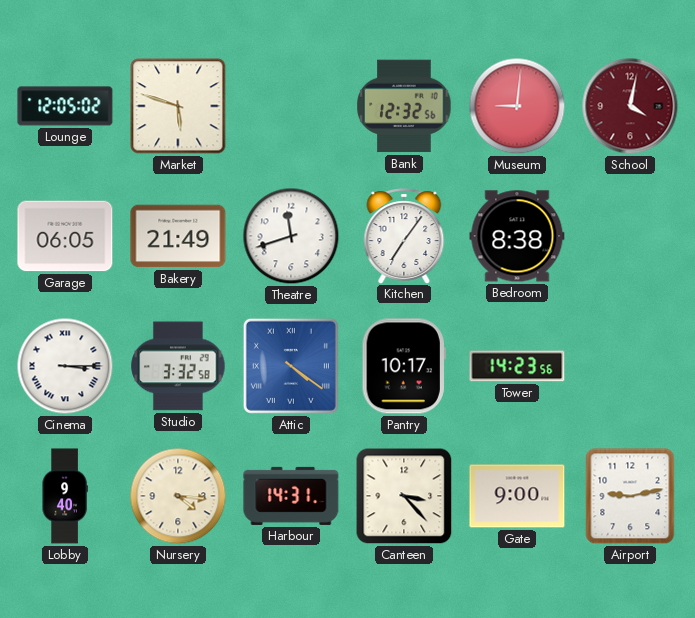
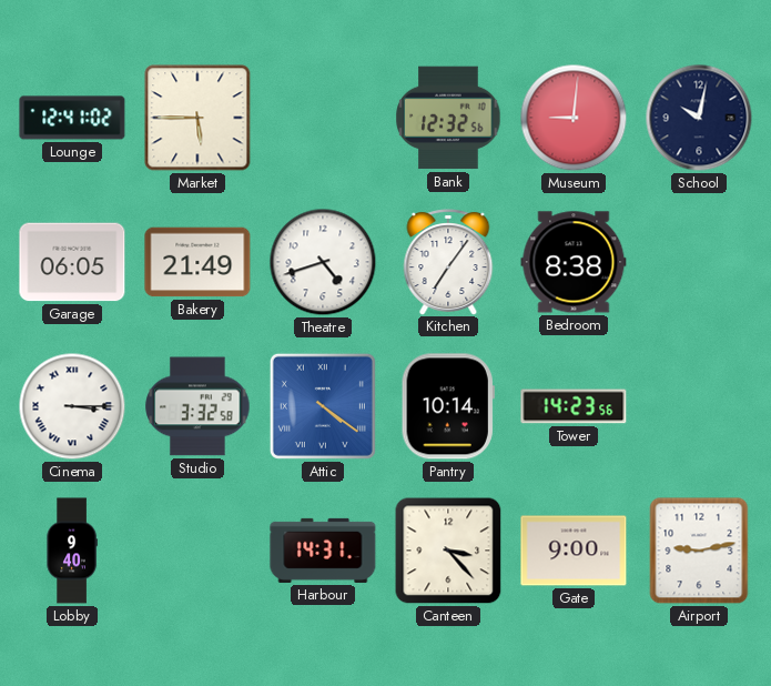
Lounge: 12:05 -> 12:41
Market: 5:48 -> 5:45
School: 4:02 -> 10:02
School dial: burgundy -> navy
Theatre: 11:42 -> 4:42
Pantry: 10:17 -> 10:14
Nursery: 4:16 -> none
